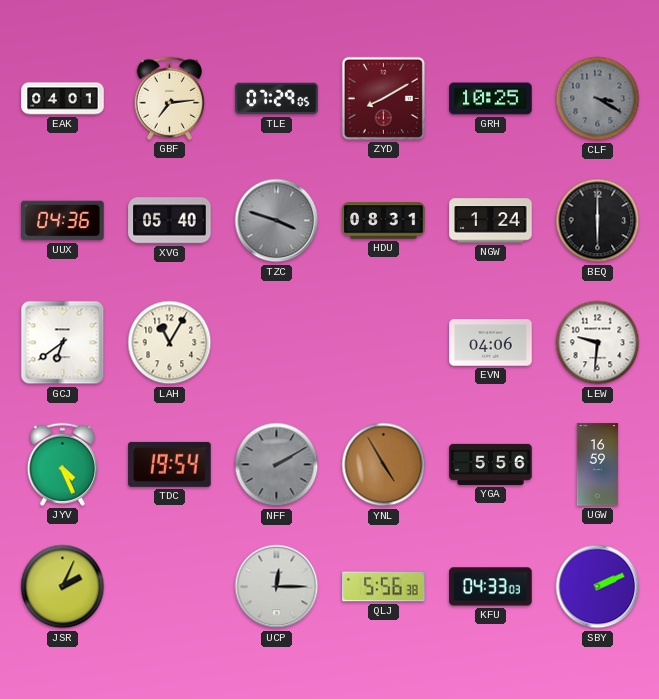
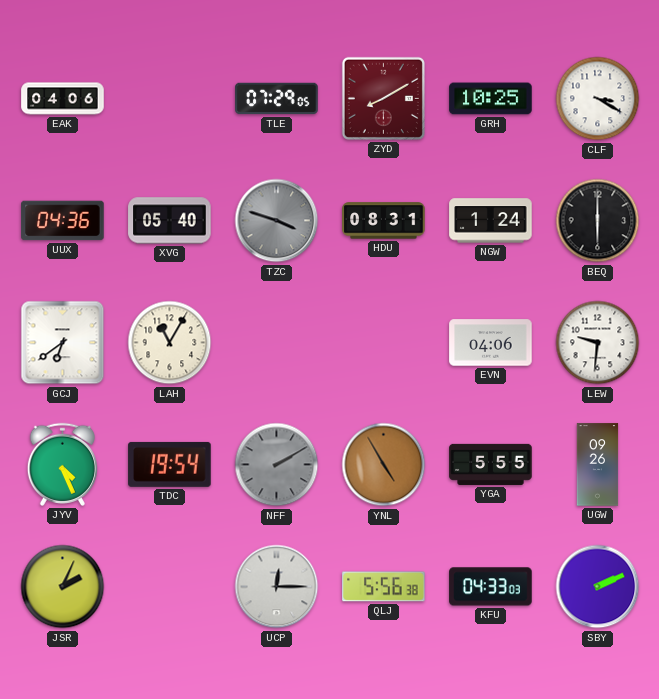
EAK: 04:01 -> 04:06
GBF: 7:14 -> none
CLF dial: grey -> white
YGA: 5:56 -> 5:55
UGW: 16:59 -> 09:26
